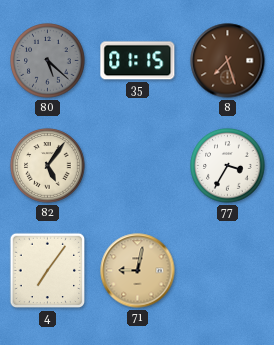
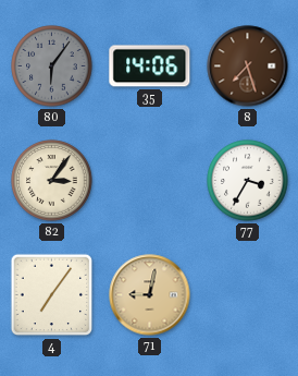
80: 5:22 -> 6:06
35: 01:15 -> 14:06
82: 5:06 -> 3:06
